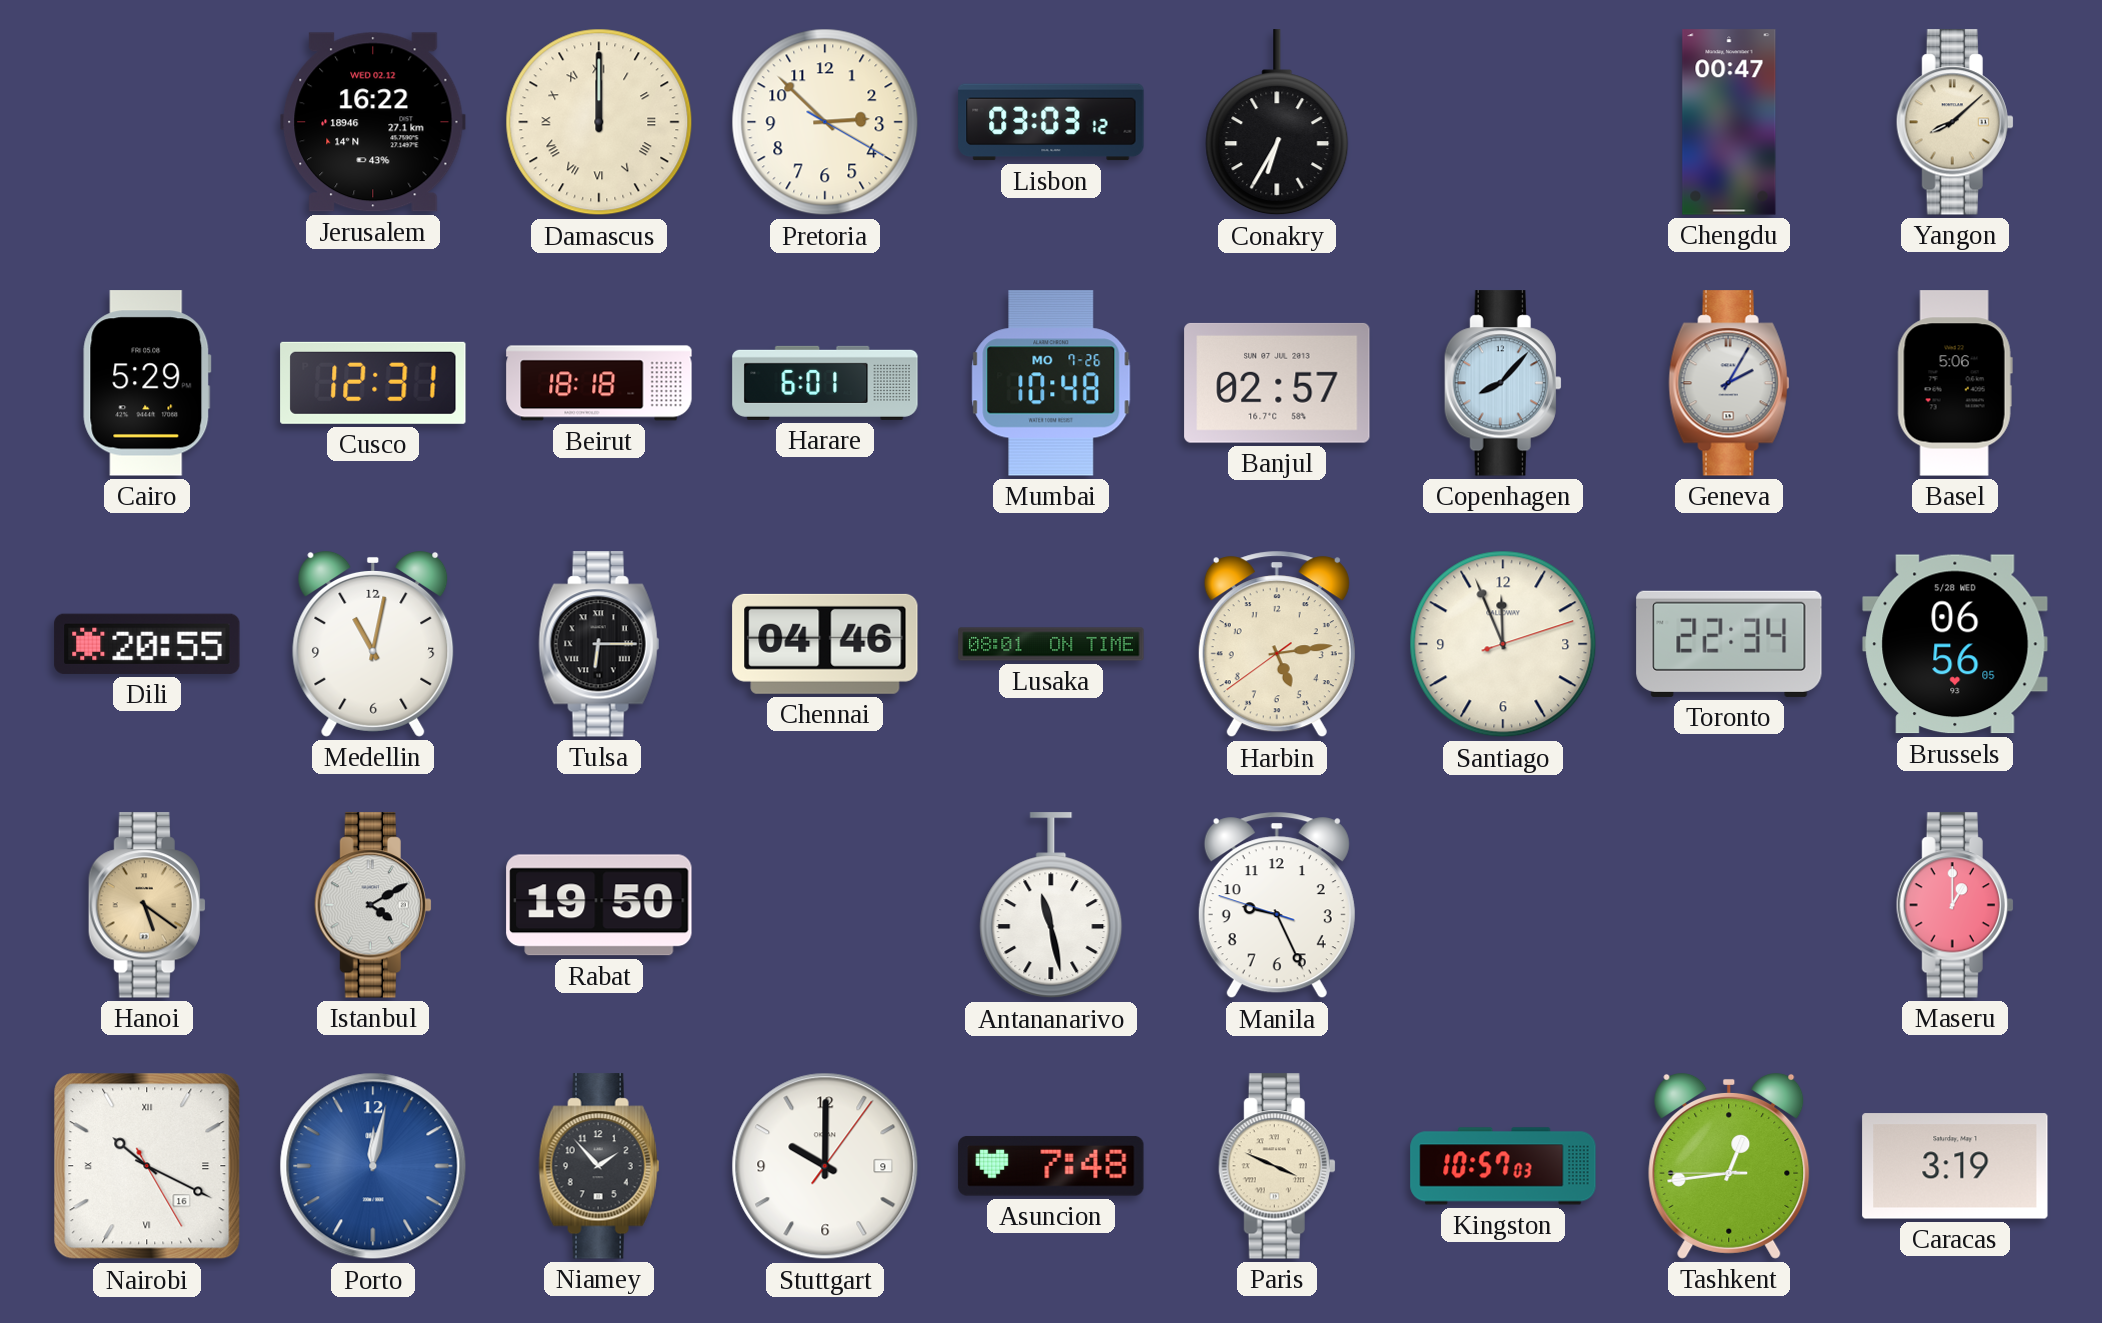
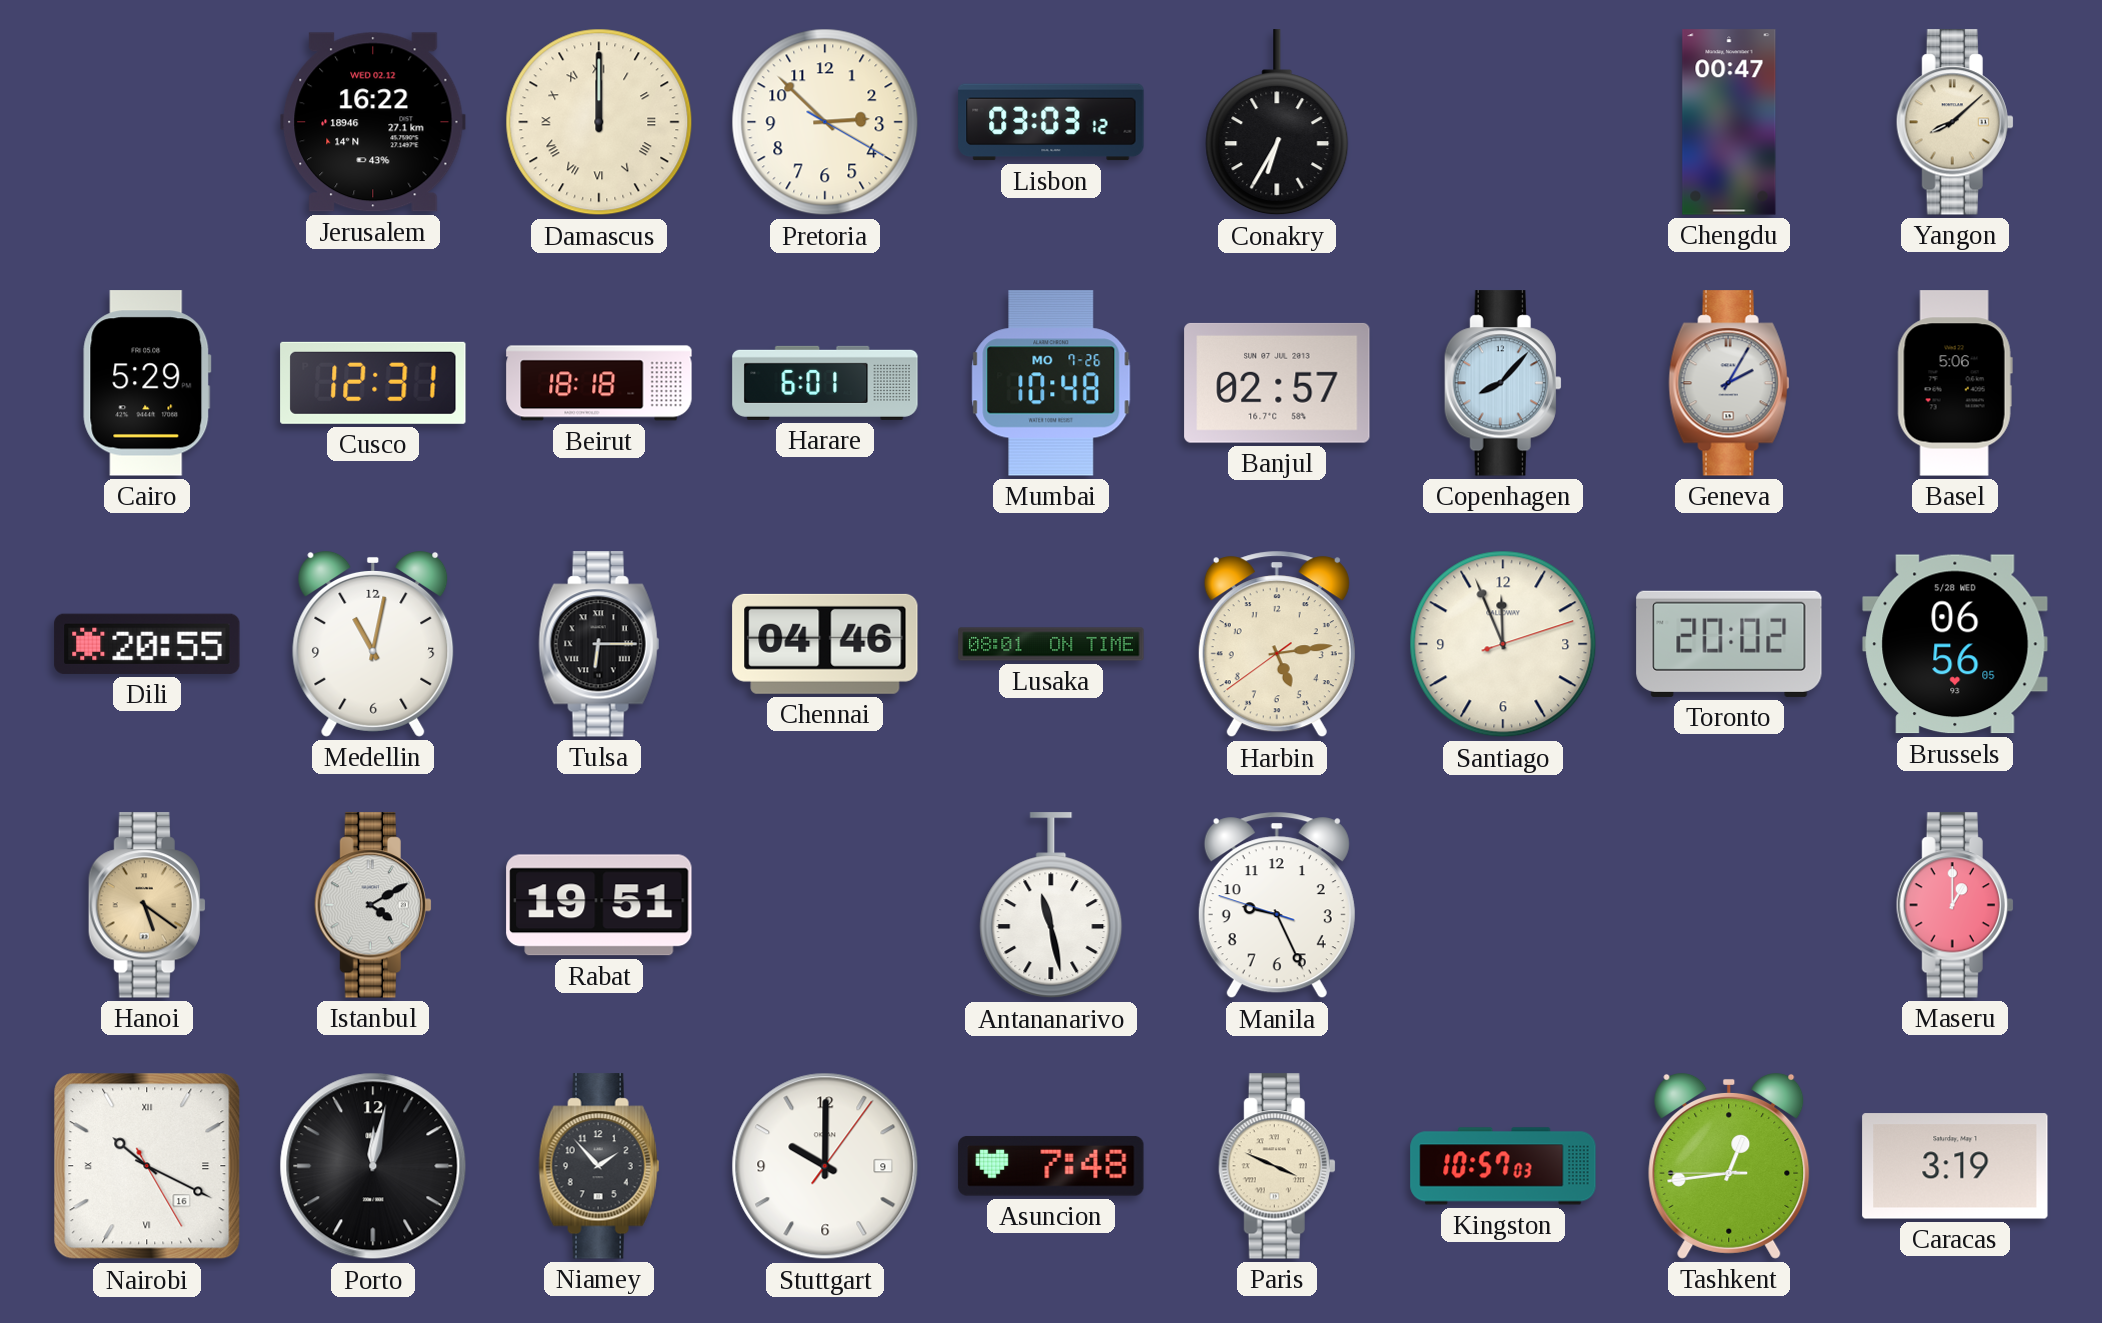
Toronto: 22:34 -> 20:02
Rabat: 19:50 -> 19:51
Porto dial: blue -> black
